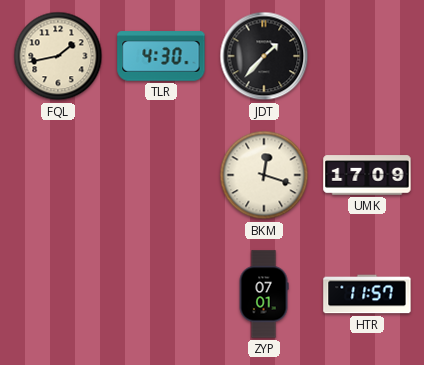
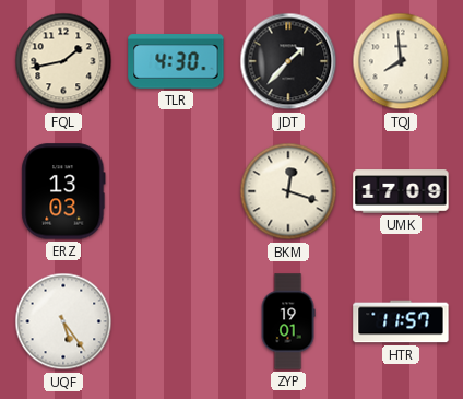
TQJ: none -> 7:59
ERZ: none -> 13:03
UQF: none -> 5:24
ZYP: 07:01 -> 19:01
